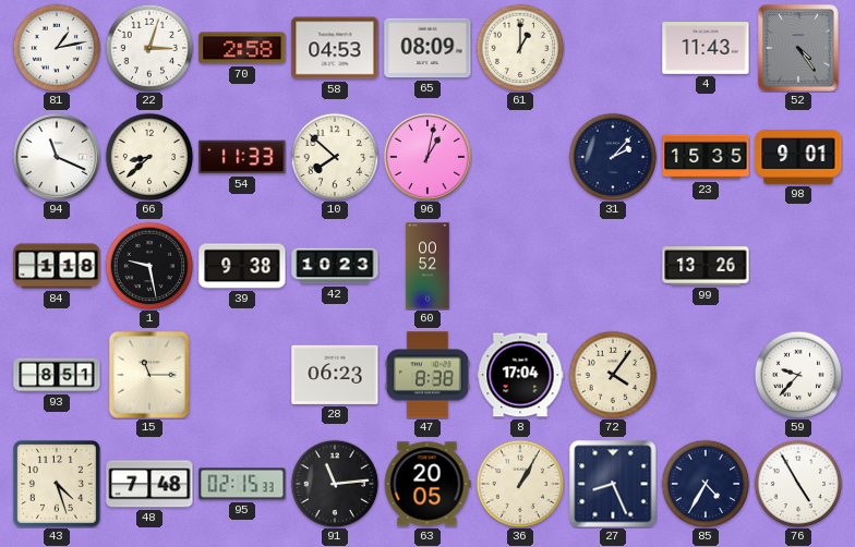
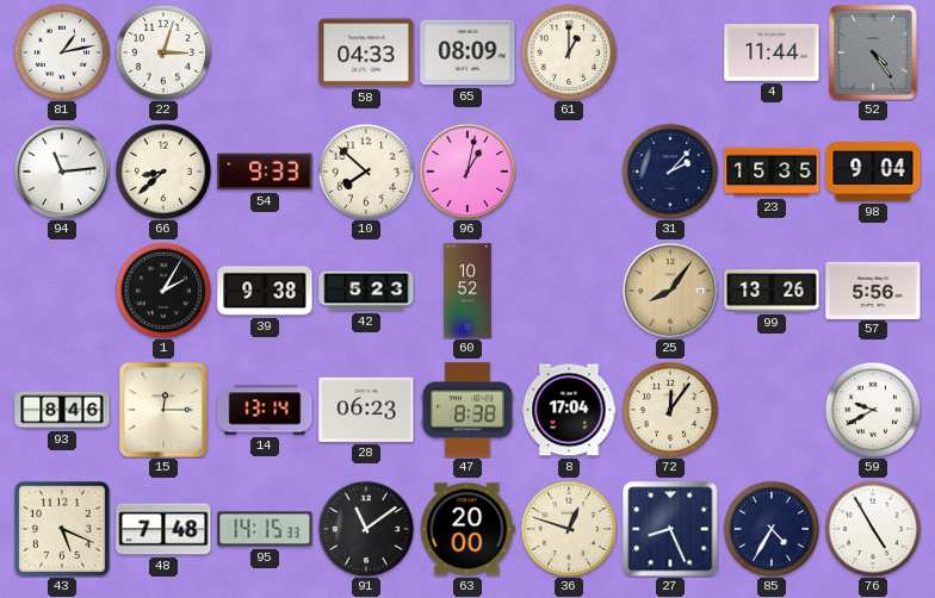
70: 2:58 -> none
58: 04:53 -> 04:33
4: 11:43 -> 11:44
94: 11:19 -> 11:14
54: 11:33 -> 9:33
98: 9:01 -> 9:04
84: 1:18 -> none
1: 9:28 -> 2:05
42: 10:23 -> 5:23
60: 00:52 -> 10:52
25: none -> 8:06
57: none -> 5:56
93: 8:51 -> 8:46
15: 11:15 -> 12:15
14: none -> 13:14
72: 4:06 -> 12:06
59: 9:37 -> 9:40
43: 4:27 -> 5:19
95: 02:15 -> 14:15
91: 11:14 -> 11:09
63: 20:05 -> 20:00
36: 1:05 -> 12:48
